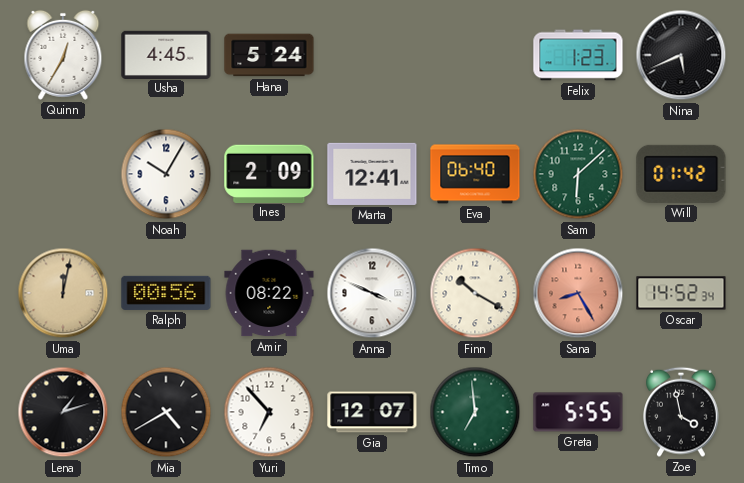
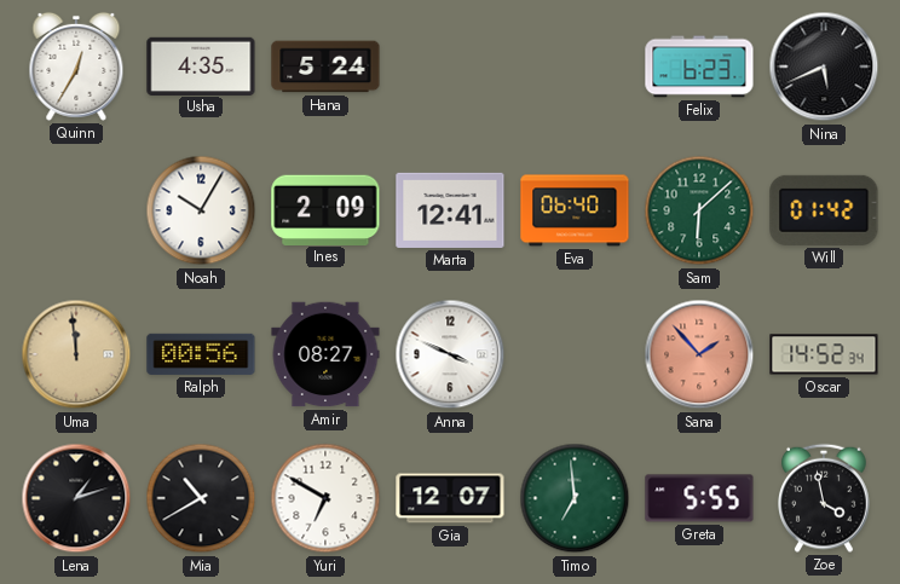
Usha: 4:45 -> 4:35
Felix: 1:23 -> 6:23
Uma: 12:02 -> 11:59
Amir: 08:22 -> 08:27
Finn: 10:20 -> none
Sana: 8:25 -> 1:53
Mia: 4:40 -> 10:40
Yuri: 6:53 -> 6:50
